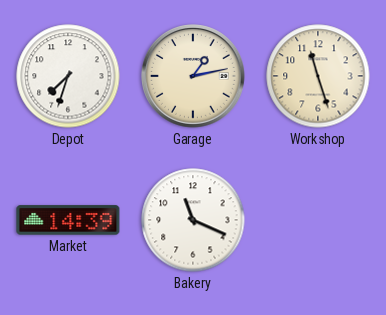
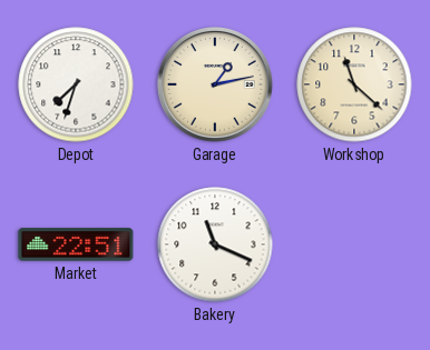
Workshop: 11:27 -> 11:22
Market: 14:39 -> 22:51
